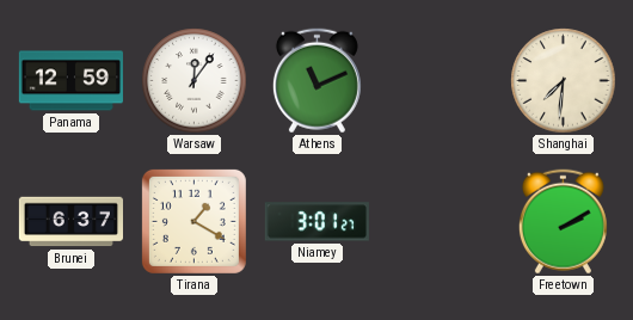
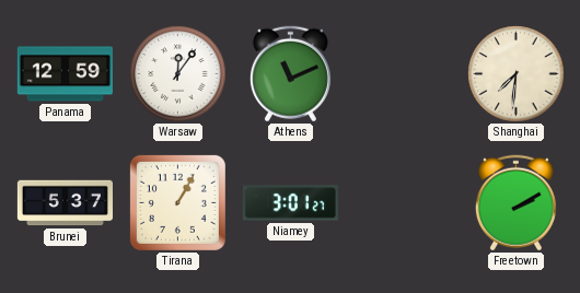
Brunei: 6:37 -> 5:37
Tirana: 1:20 -> 1:05
